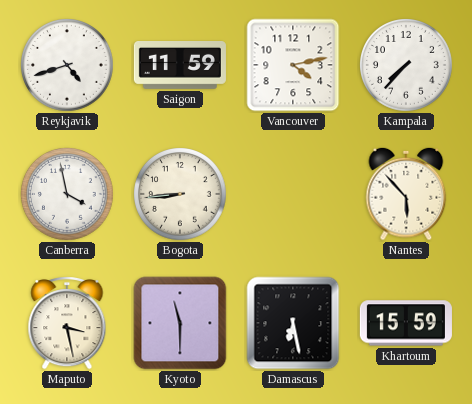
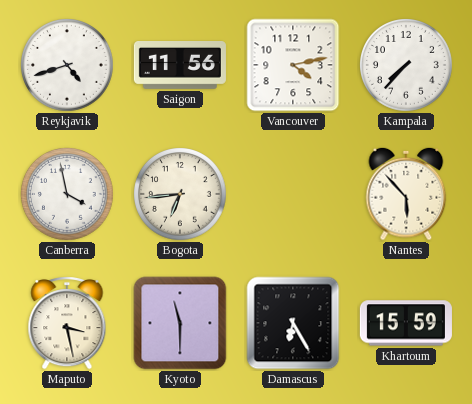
Saigon: 11:59 -> 11:56
Bogota: 8:44 -> 6:44
Damascus: 6:28 -> 6:25
